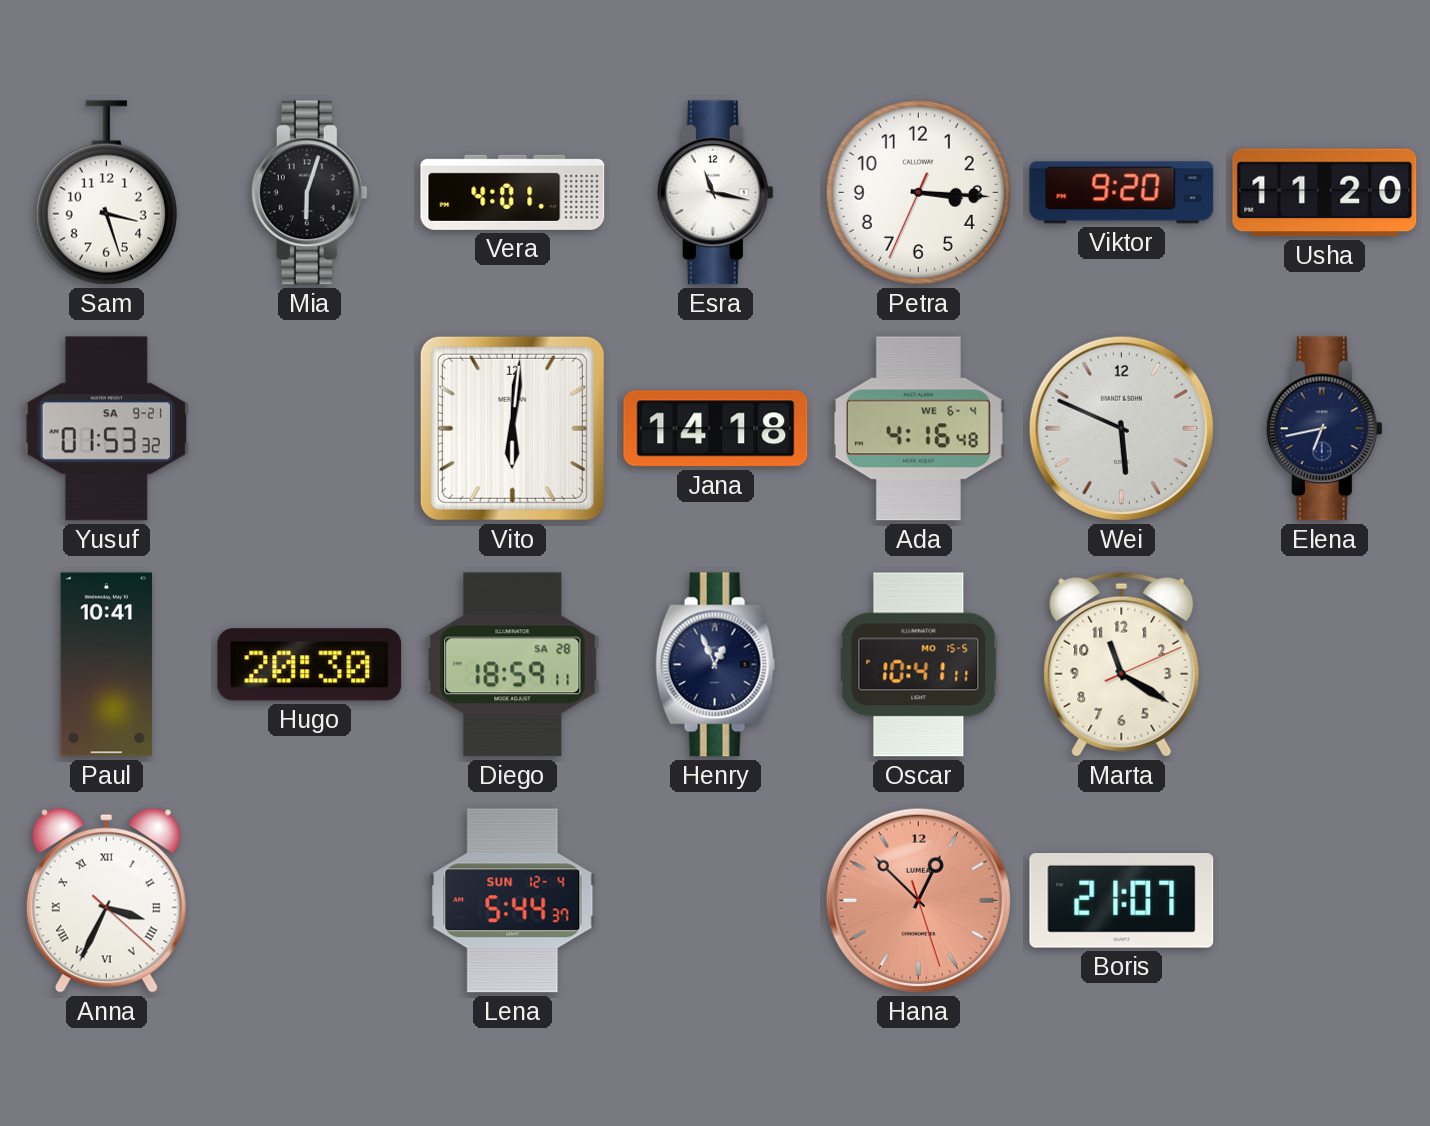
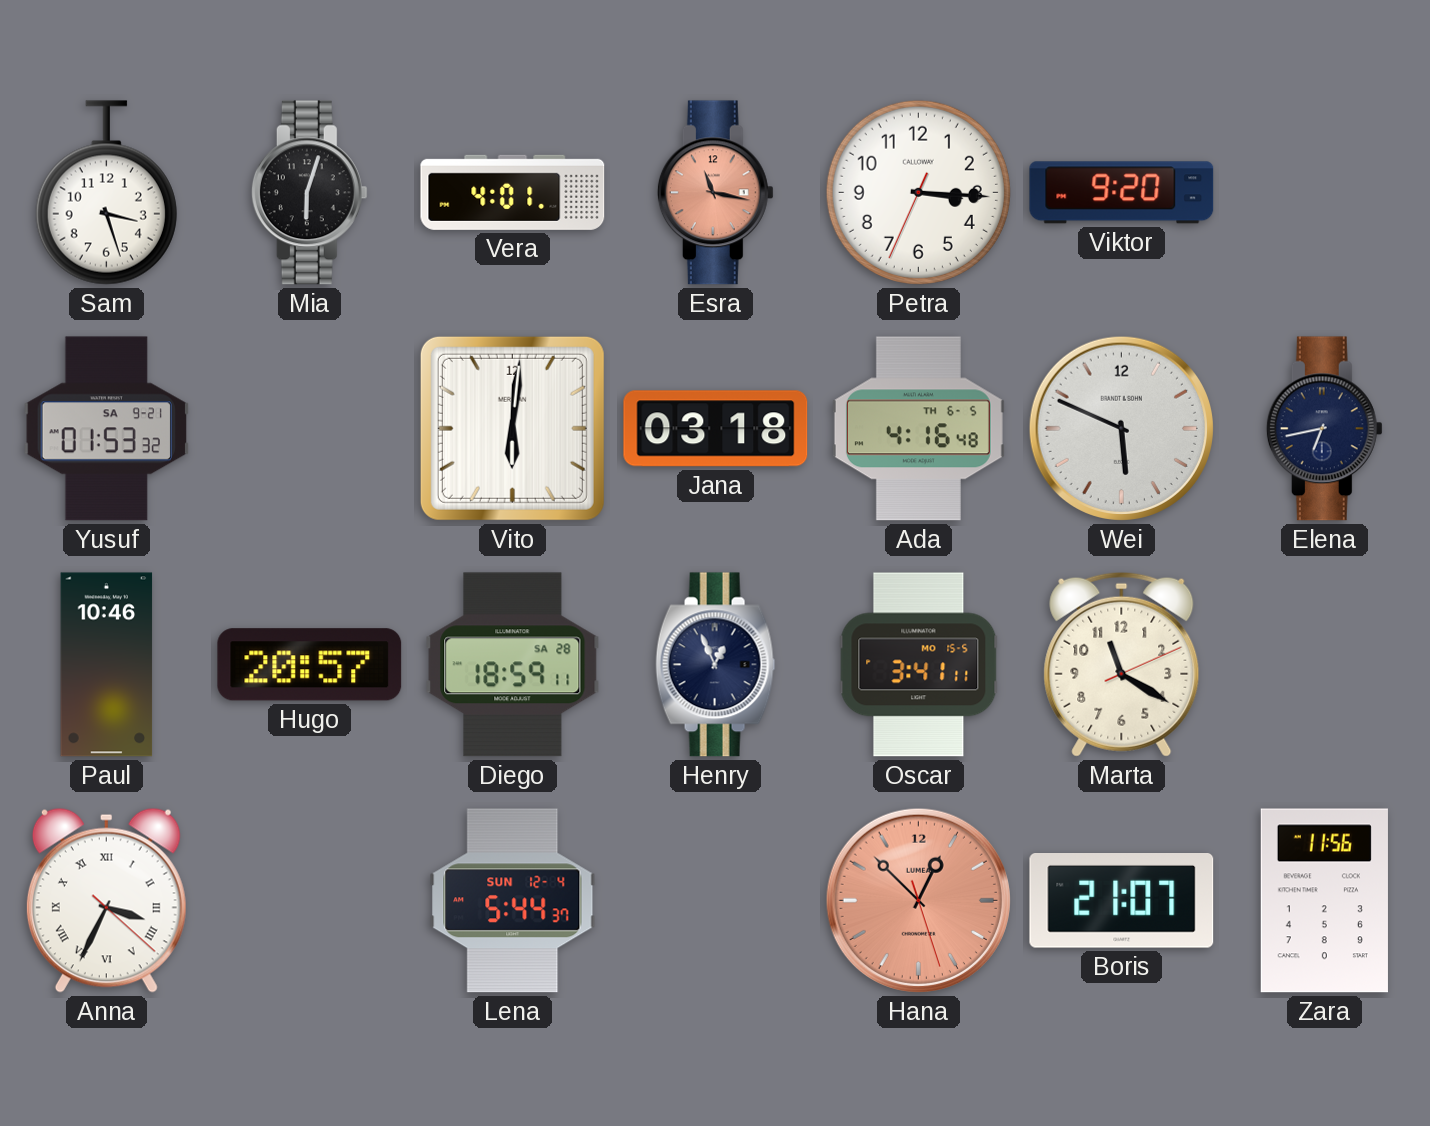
Esra dial: white -> salmon
Usha: 11:20 -> none
Jana: 14:18 -> 03:18
Ada date: WE 6-4 -> TH 6-5
Paul: 10:41 -> 10:46
Hugo: 20:30 -> 20:57
Oscar: 10:41 -> 3:41
Zara: none -> 11:56
